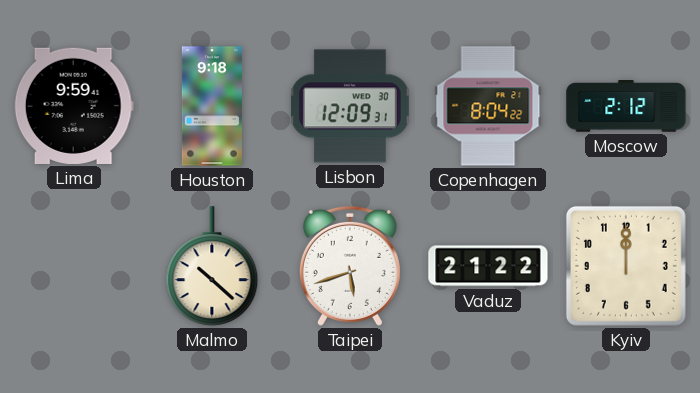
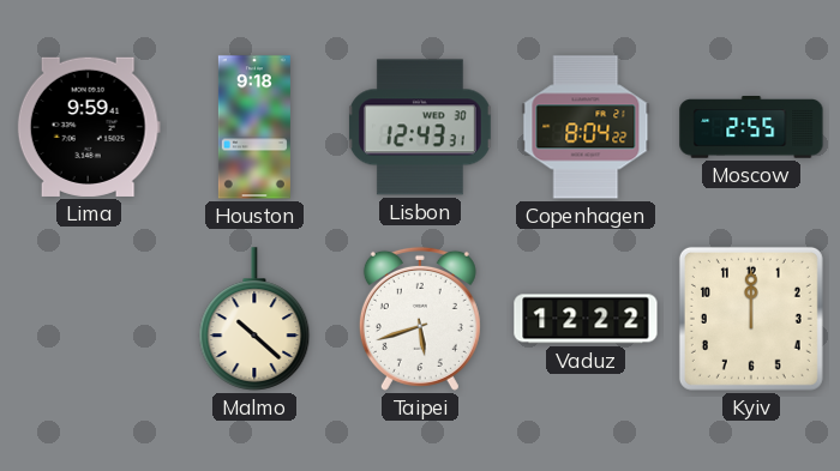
Lisbon: 12:09 -> 12:43
Moscow: 2:12 -> 2:55
Vaduz: 21:22 -> 12:22
